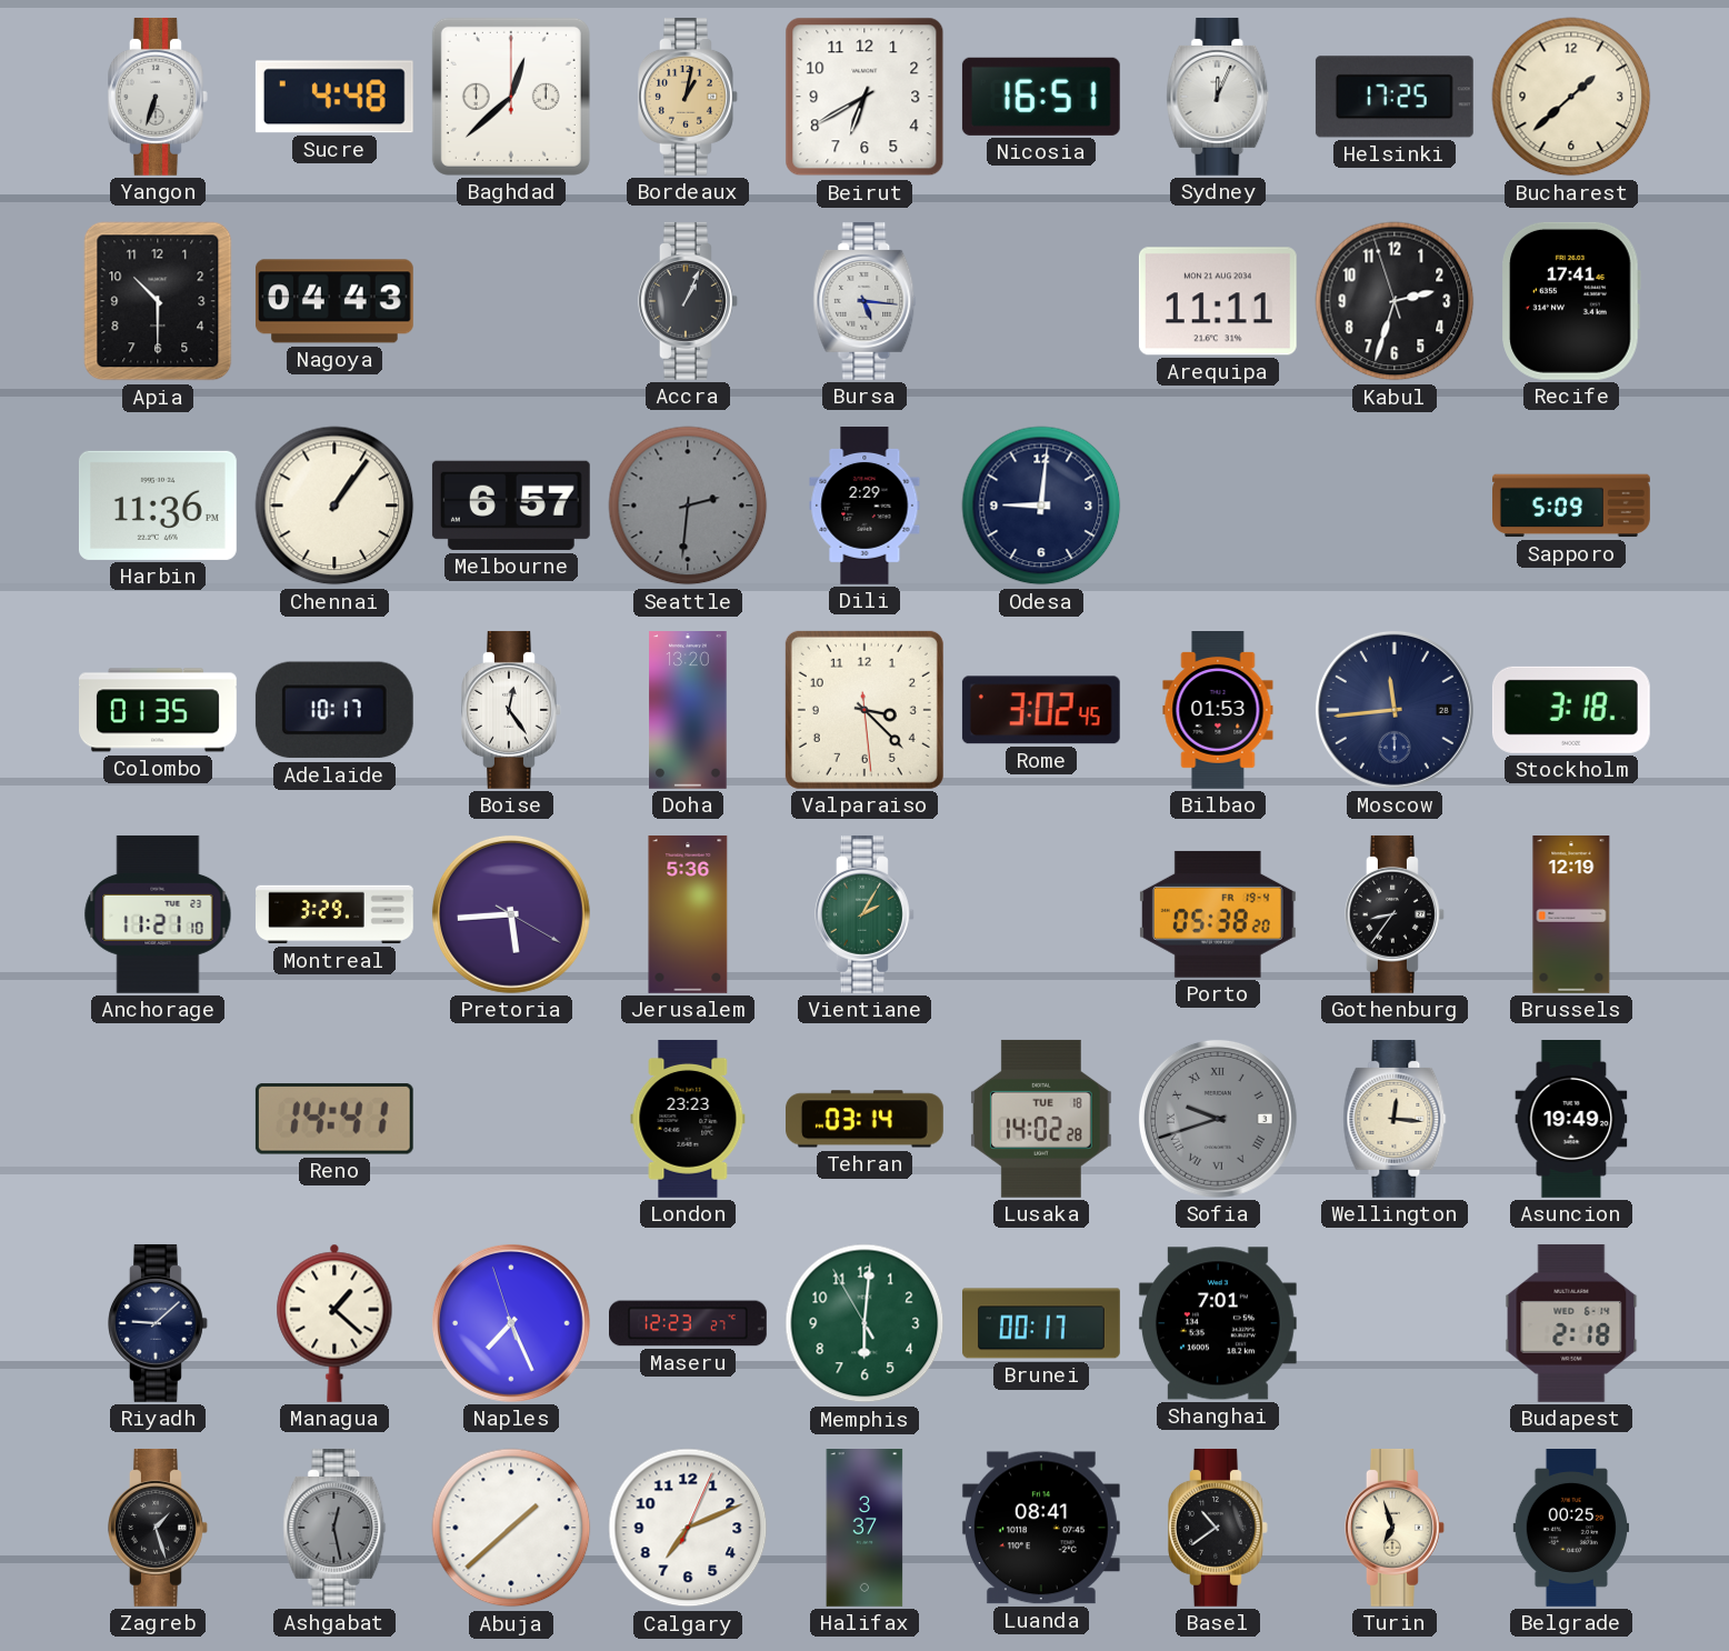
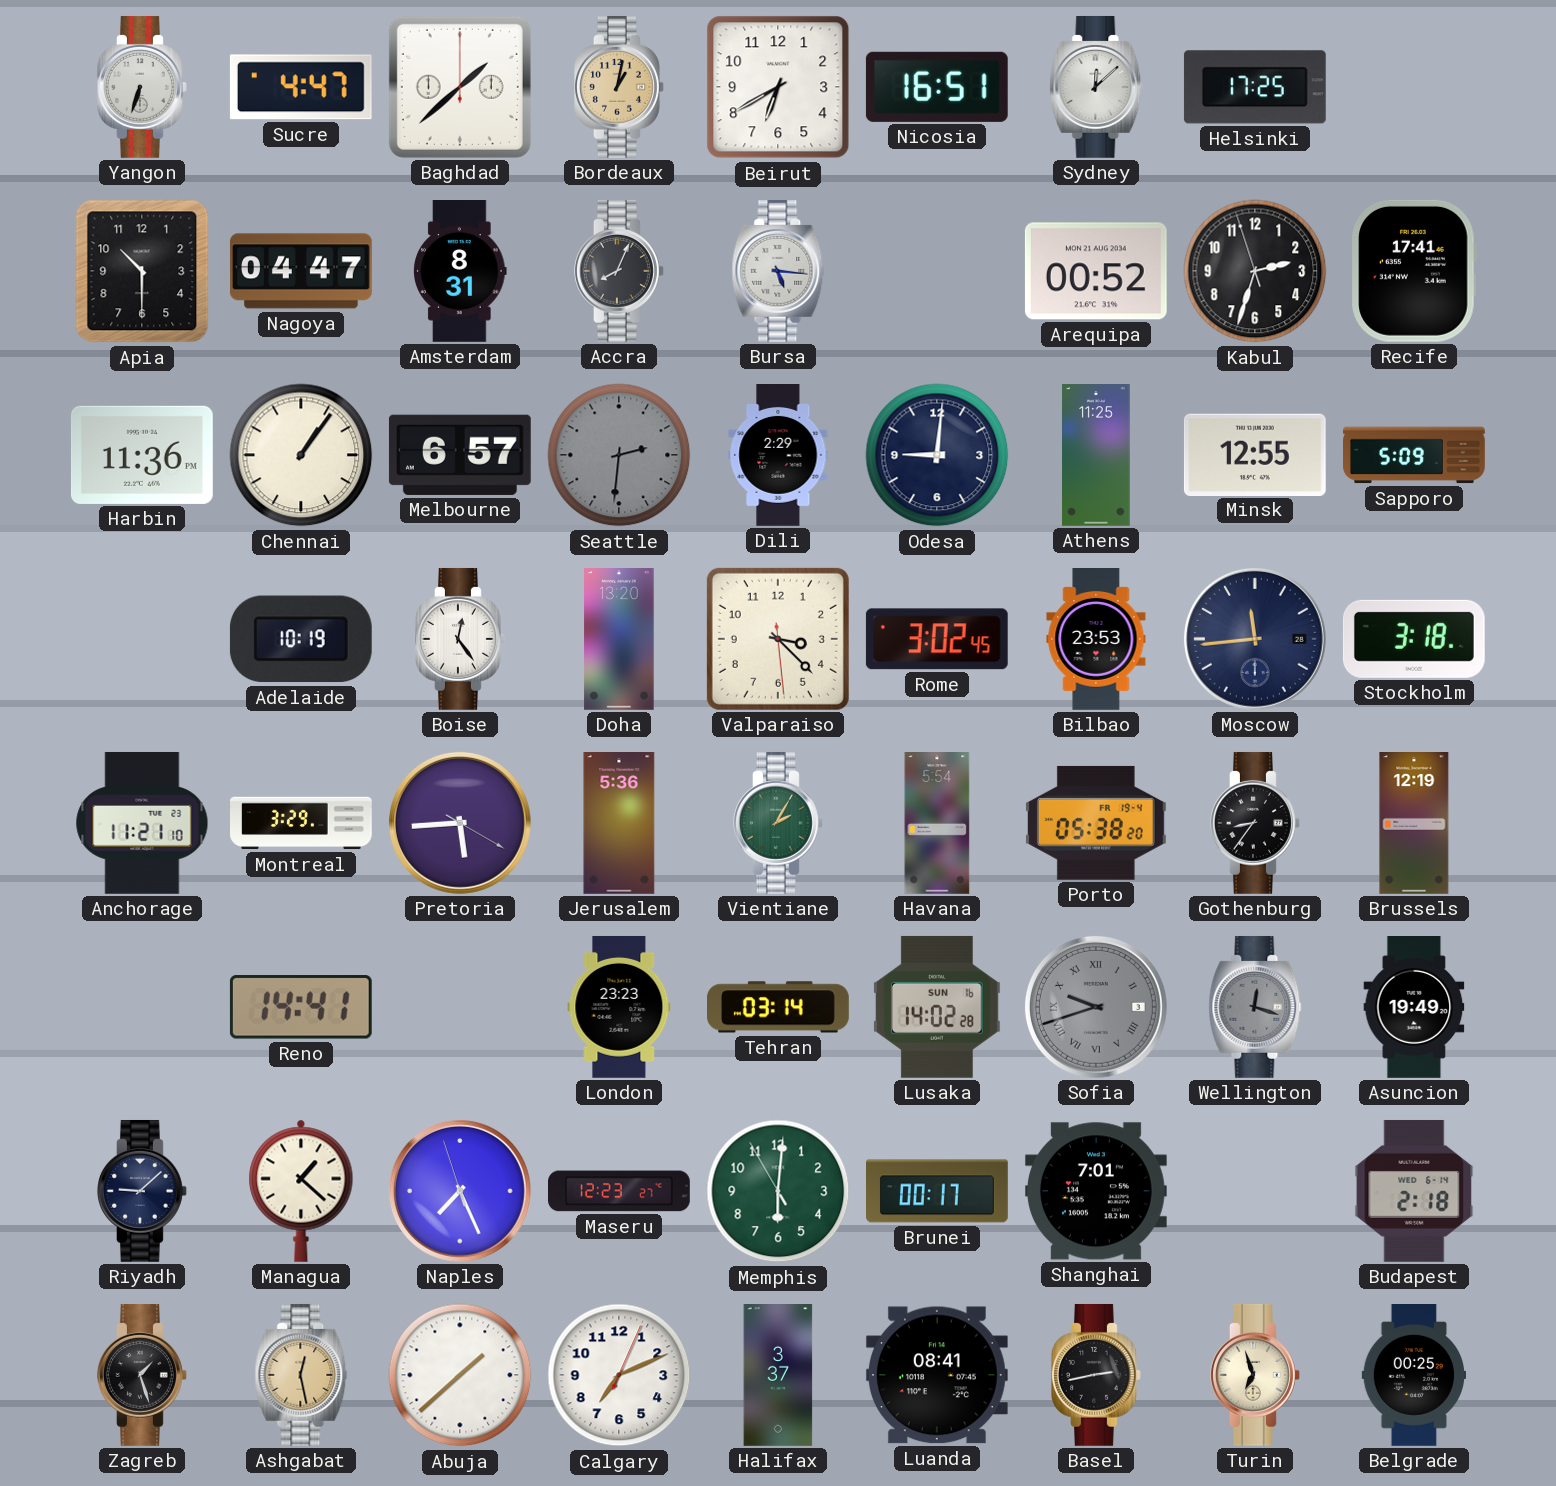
Sucre: 4:48 -> 4:47
Baghdad: 12:38 -> 1:38
Sydney: 12:04 -> 12:08
Bucharest: 1:38 -> none
Nagoya: 04:43 -> 04:47
Amsterdam: none -> 8:31
Accra: 1:04 -> 8:04
Arequipa: 11:11 -> 00:52
Athens: none -> 11:25
Minsk: none -> 12:55
Colombo: 01:35 -> none
Adelaide: 10:17 -> 10:19
Bilbao: 01:53 -> 23:53
Havana: none -> 5:54
Lusaka date: TUE 18 -> SUN 16
Wellington: 12:16 -> 12:18
Wellington dial: cream -> grey
Ashgabat dial: grey -> champagne
Basel: 10:39 -> 2:43
